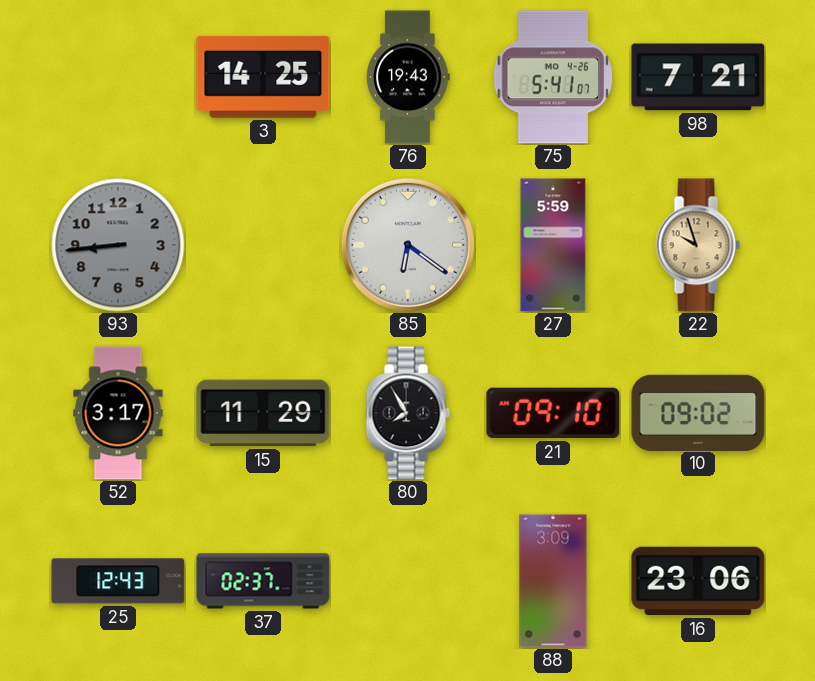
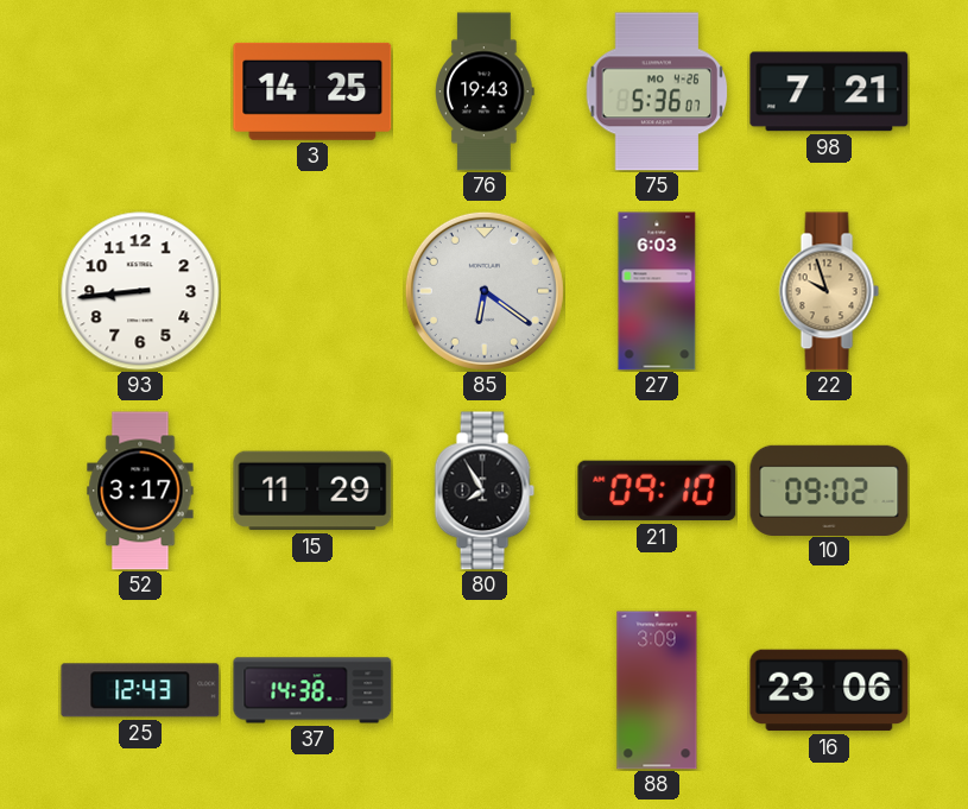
75: 5:41 -> 5:36
93 dial: grey -> white
27: 5:59 -> 6:03
37: 02:37 -> 14:38
